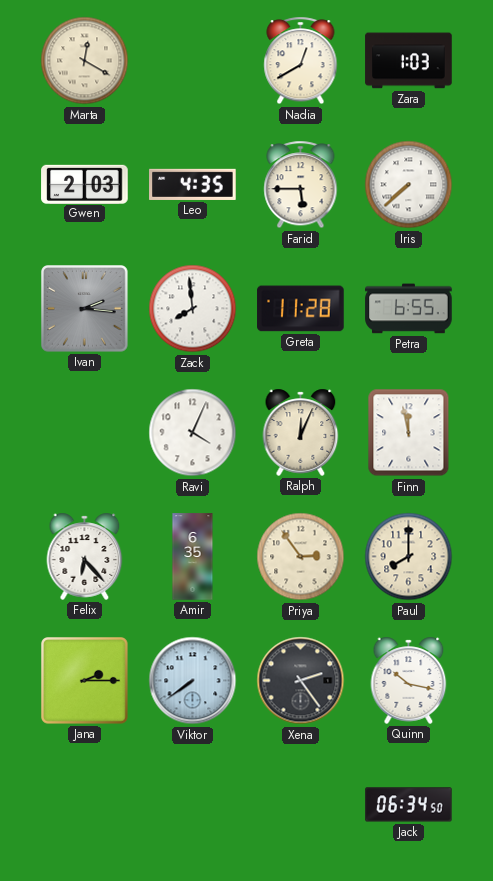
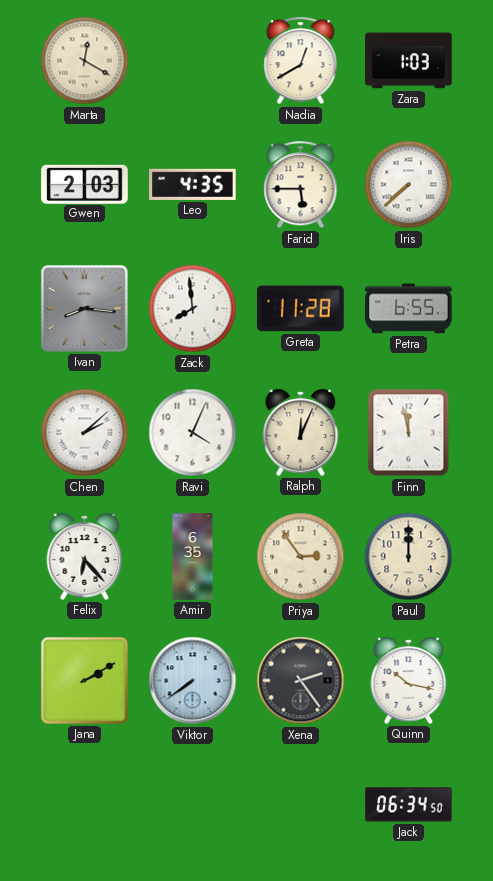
Ivan: 2:16 -> 8:16
Chen: none -> 2:08
Paul: 8:00 -> 12:00
Jana: 2:15 -> 2:10
